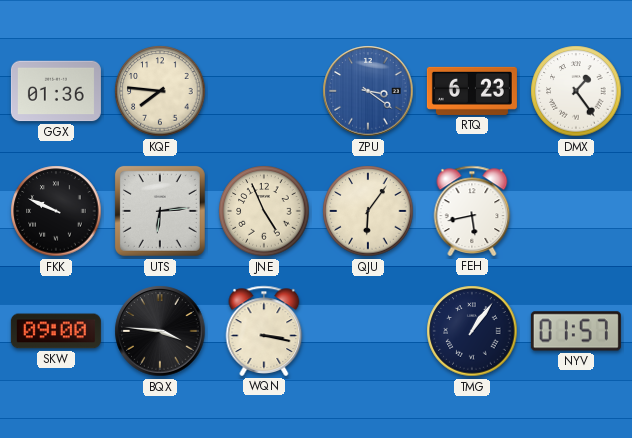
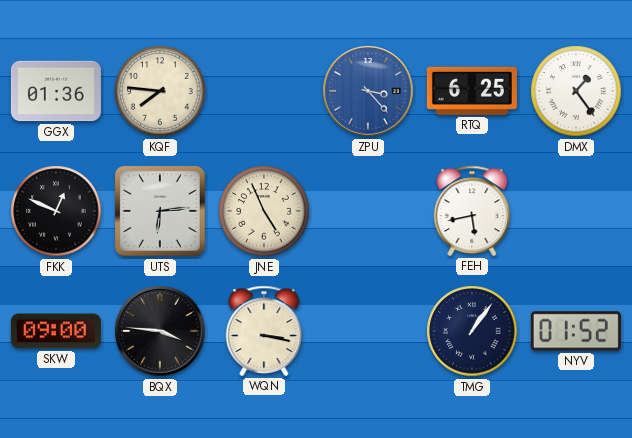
ZPU: 3:21 -> 3:23
RTQ: 6:23 -> 6:25
FKK: 9:49 -> 12:49
QJU: 6:06 -> none
NYV: 01:57 -> 01:52
